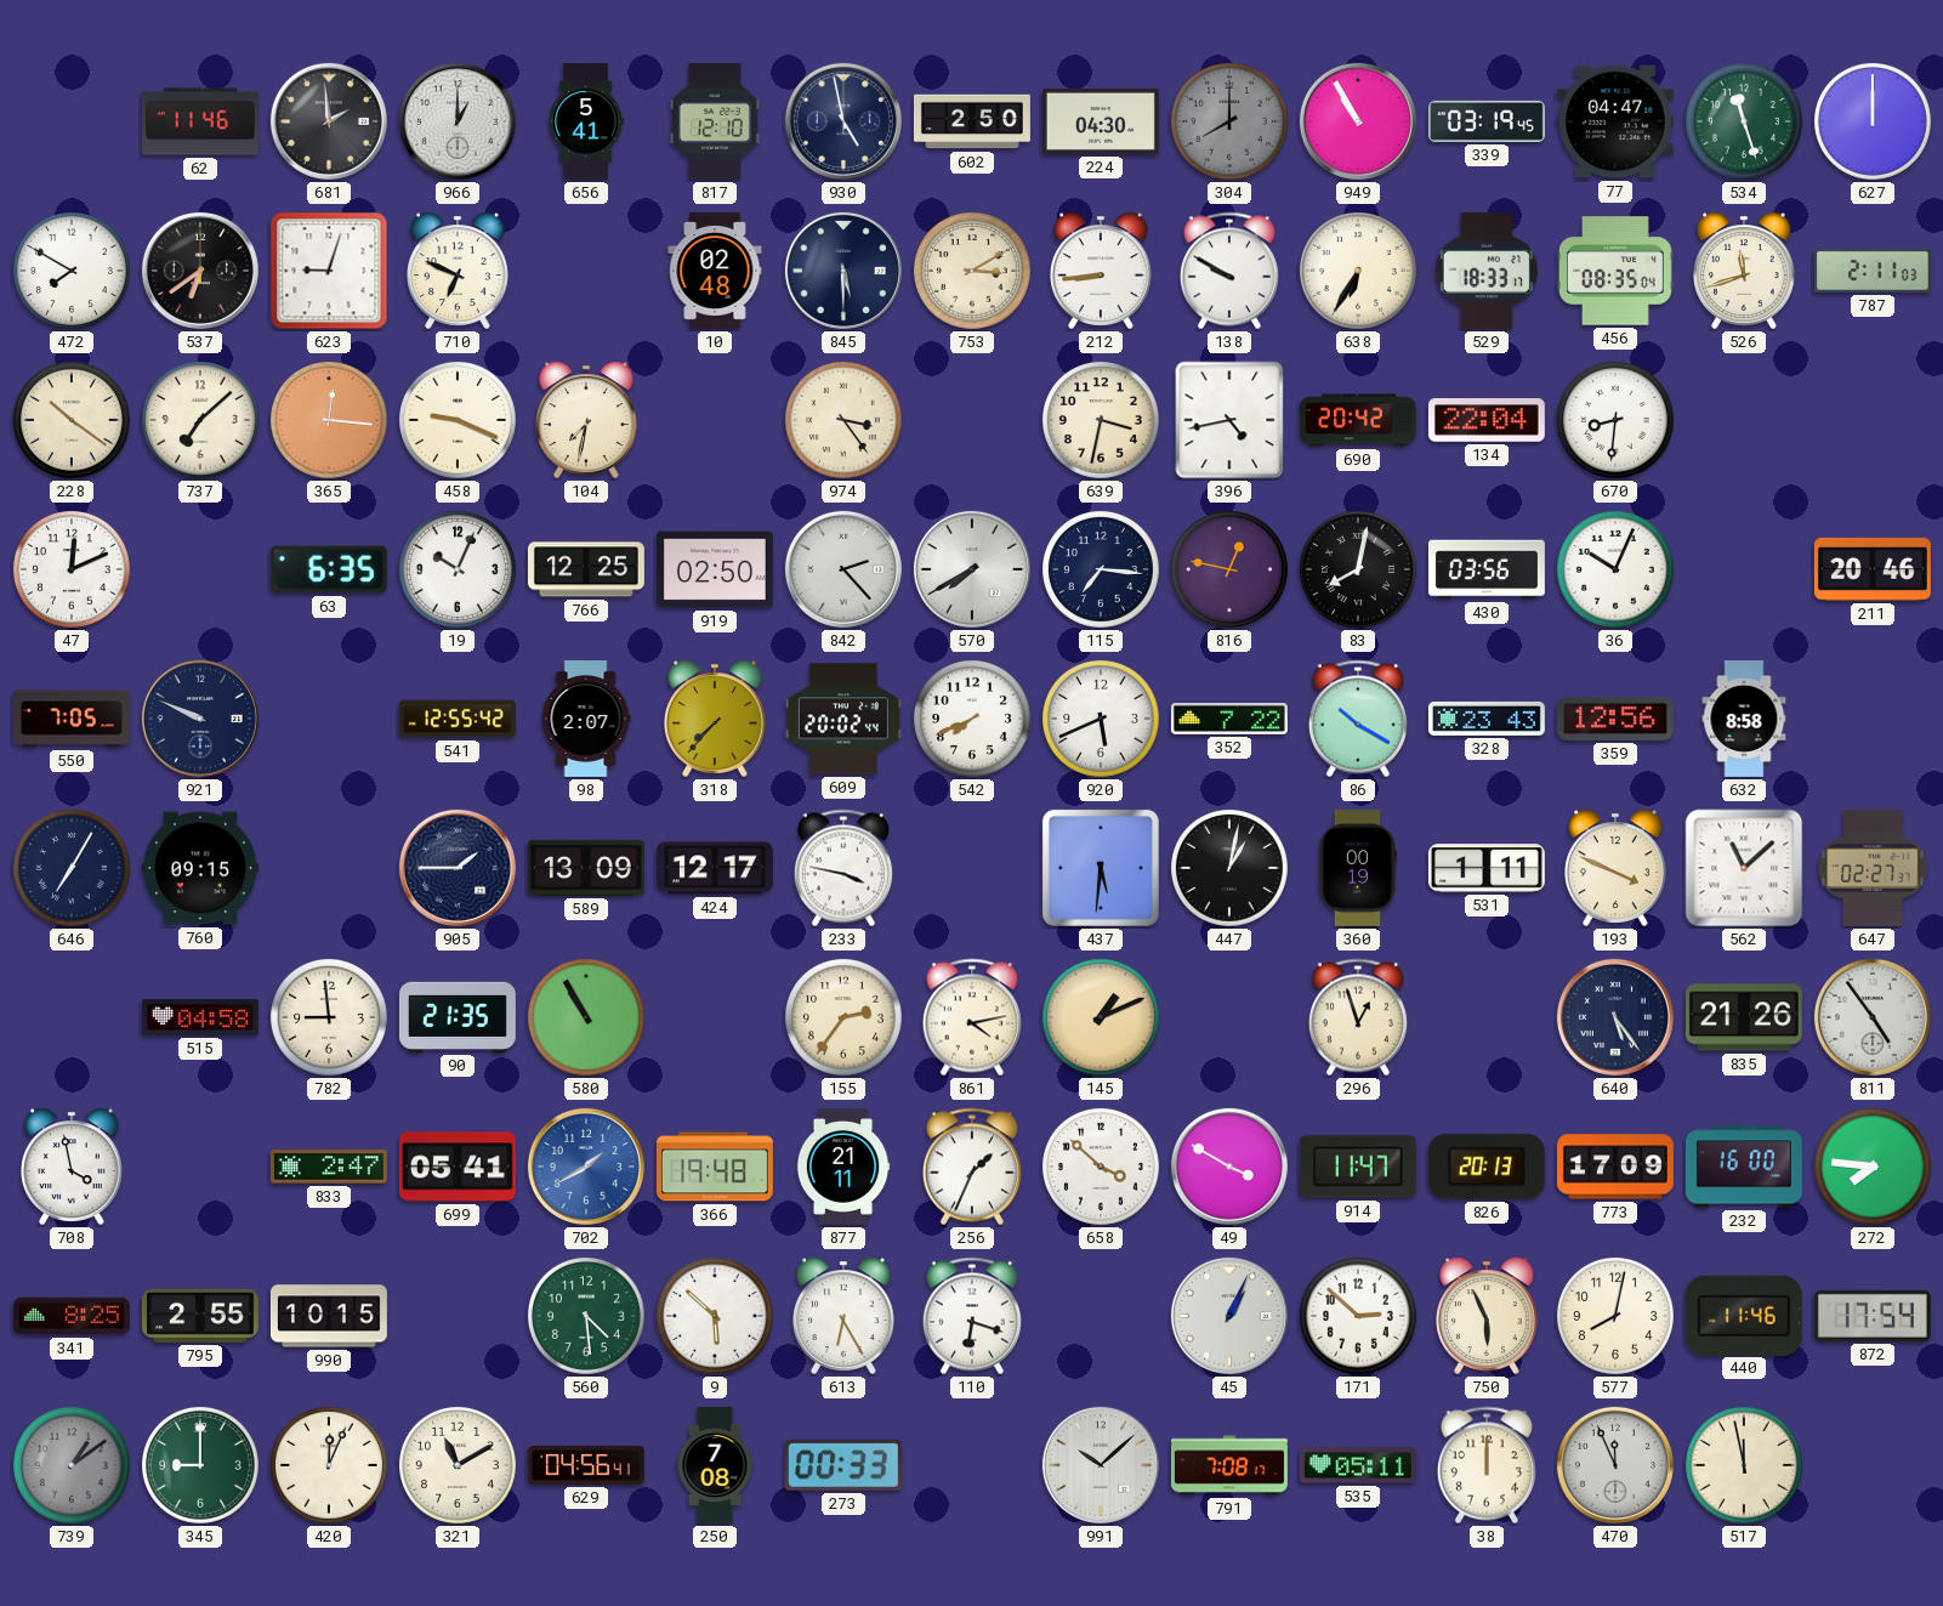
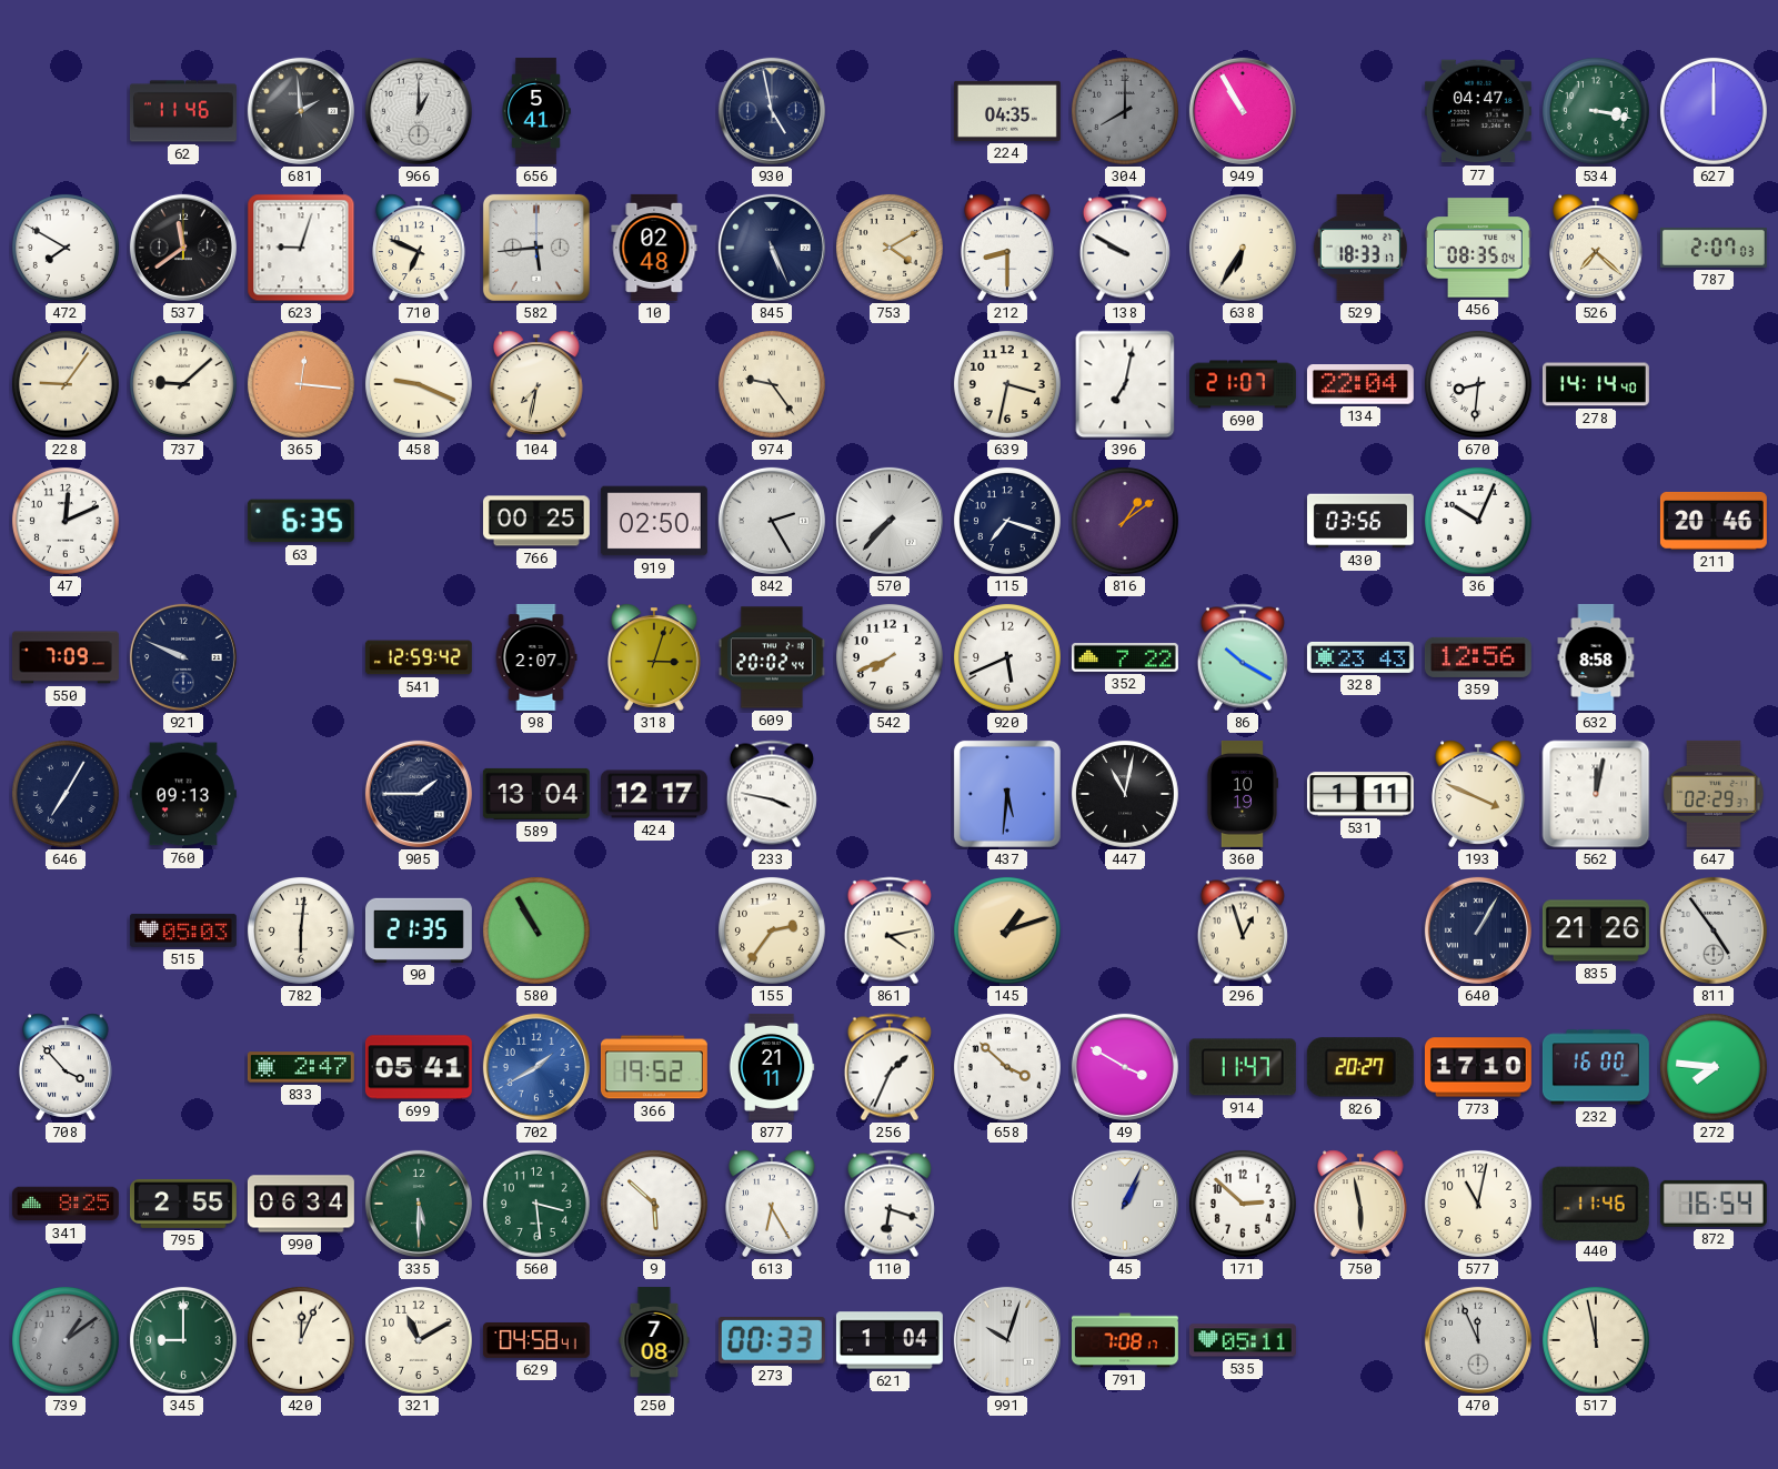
817: 12:10 -> none
602: 2:50 -> none
224: 04:30 -> 04:35
339: 03:19 -> none
534: 11:27 -> 3:17
537: 6:39 -> 11:39
582: none -> 5:44
845: 5:30 -> 5:26
753: 3:10 -> 4:10
212: 8:44 -> 8:30
526: 11:42 -> 7:22
787: 2:11 -> 2:07
228: 10:21 -> 9:06
737: 7:08 -> 9:08
974: 3:24 -> 9:24
396: 4:43 -> 7:02
690: 20:42 -> 21:07
278: none -> 14:14
19: 10:04 -> none
766: 12:25 -> 00:25
842: 2:23 -> 2:25
570: 7:40 -> 7:37
115: 7:16 -> 7:18
816: 12:47 -> 1:09
83: 8:02 -> none
550: 7:05 -> 7:09
541: 12:55 -> 12:59
318: 7:37 -> 3:03
760: 09:15 -> 09:13
589: 13:09 -> 13:04
447: 1:02 -> 11:02
360: 00:19 -> 10:19
562: 11:08 -> 12:02
647: 02:27 -> 02:29
515: 04:58 -> 05:03
782: 8:59 -> 6:01
145: 1:11 -> 1:12
640: 5:24 -> 1:05
708: 3:58 -> 3:53
366: 19:48 -> 19:52
826: 20:13 -> 20:27
773: 17:09 -> 17:10
990: 10:15 -> 06:34
335: none -> 5:30
560: 4:29 -> 3:29
750: 5:56 -> 5:58
577: 8:02 -> 11:02
872: 17:54 -> 16:54
629: 04:56 -> 04:58
621: none -> 1:04
991: 10:08 -> 10:03
38: 12:00 -> none
